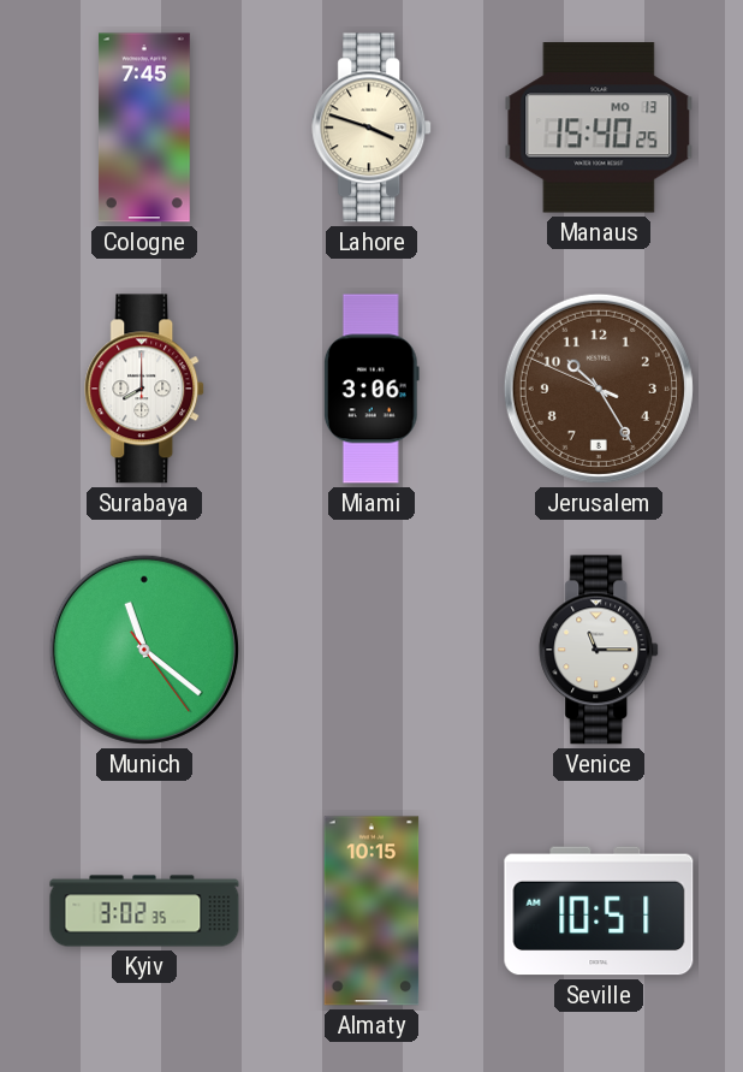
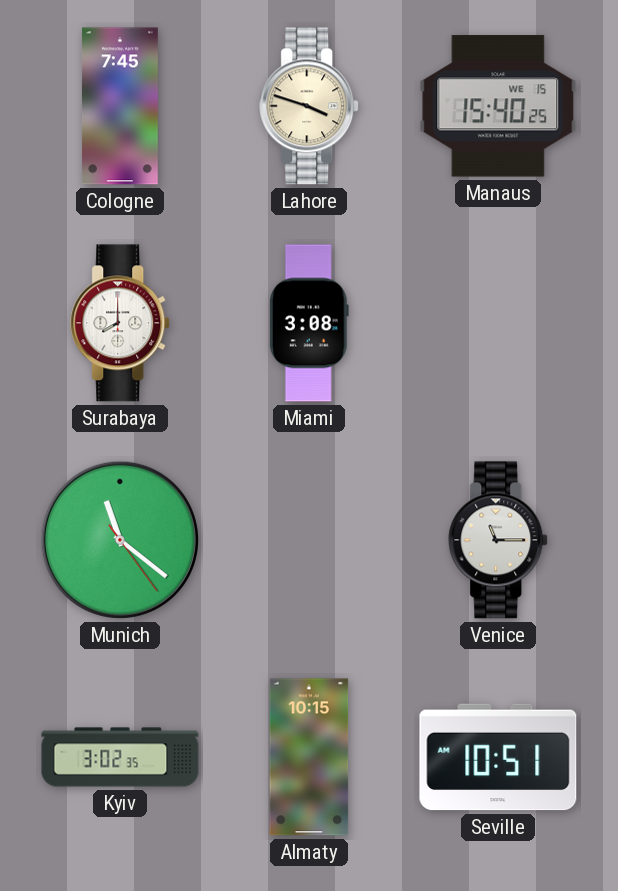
Manaus date: MO 13 -> WE 15
Miami: 3:06 -> 3:08
Jerusalem: 10:24 -> none
